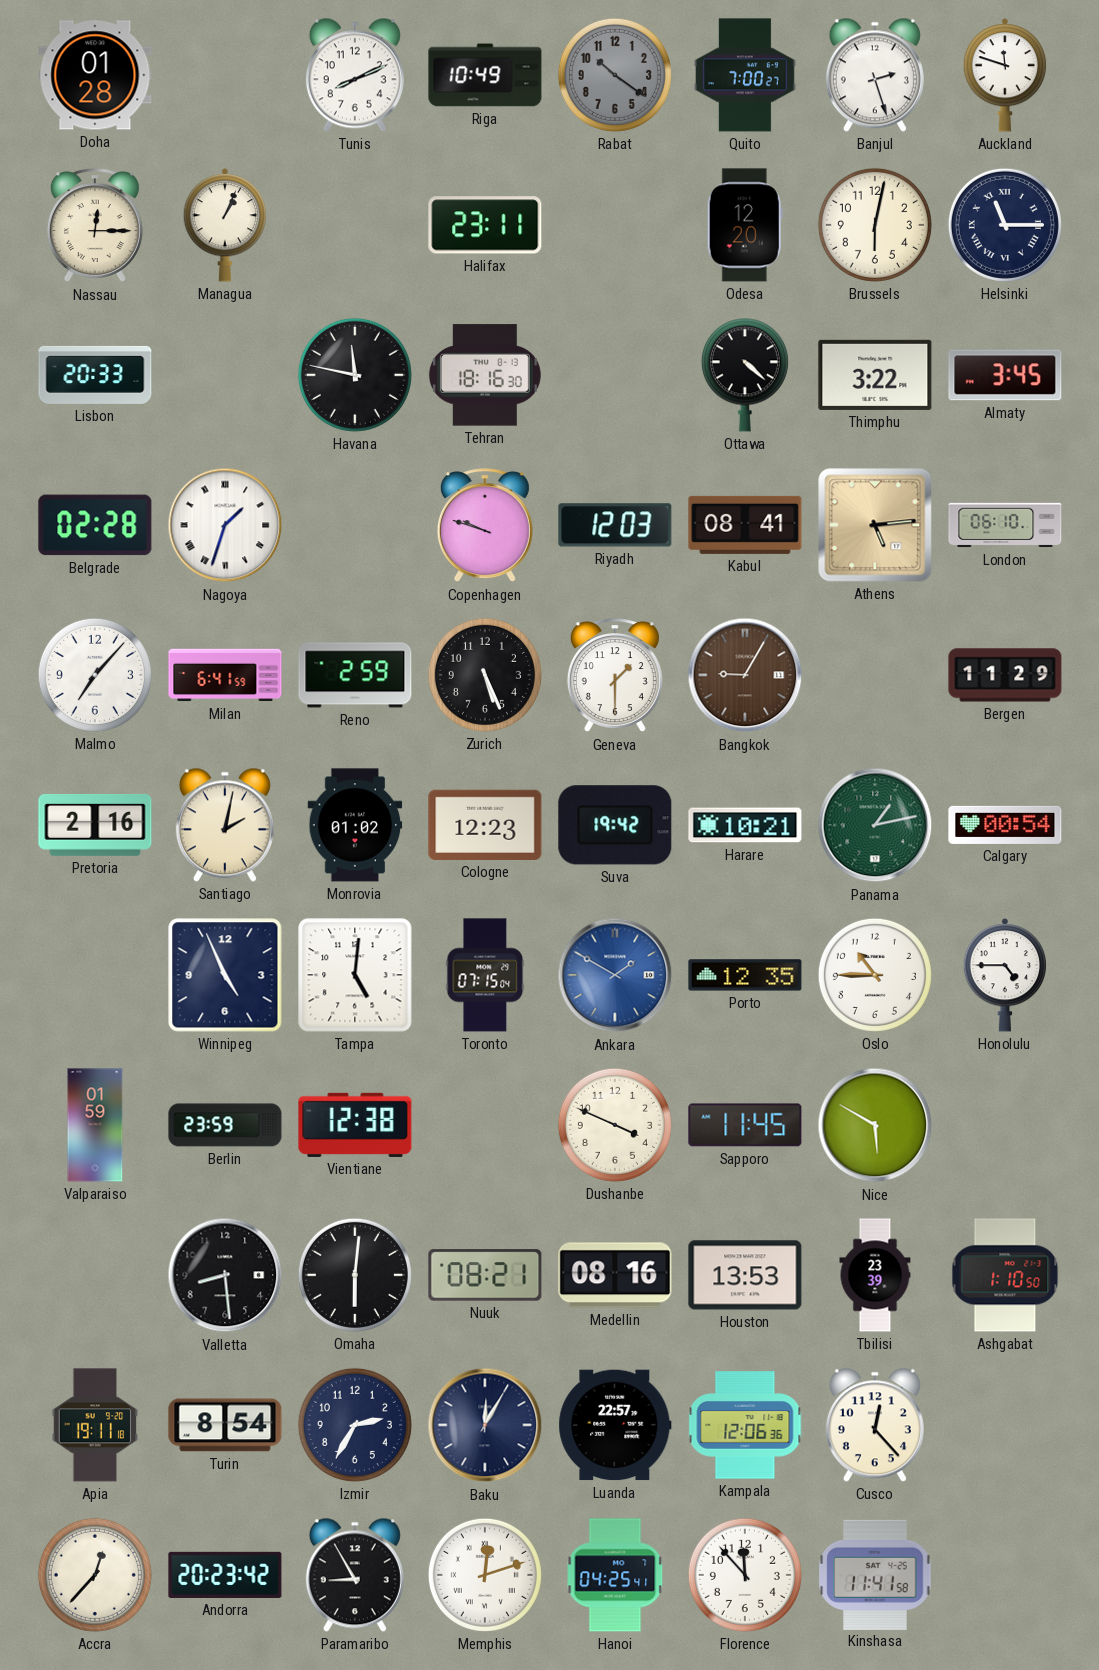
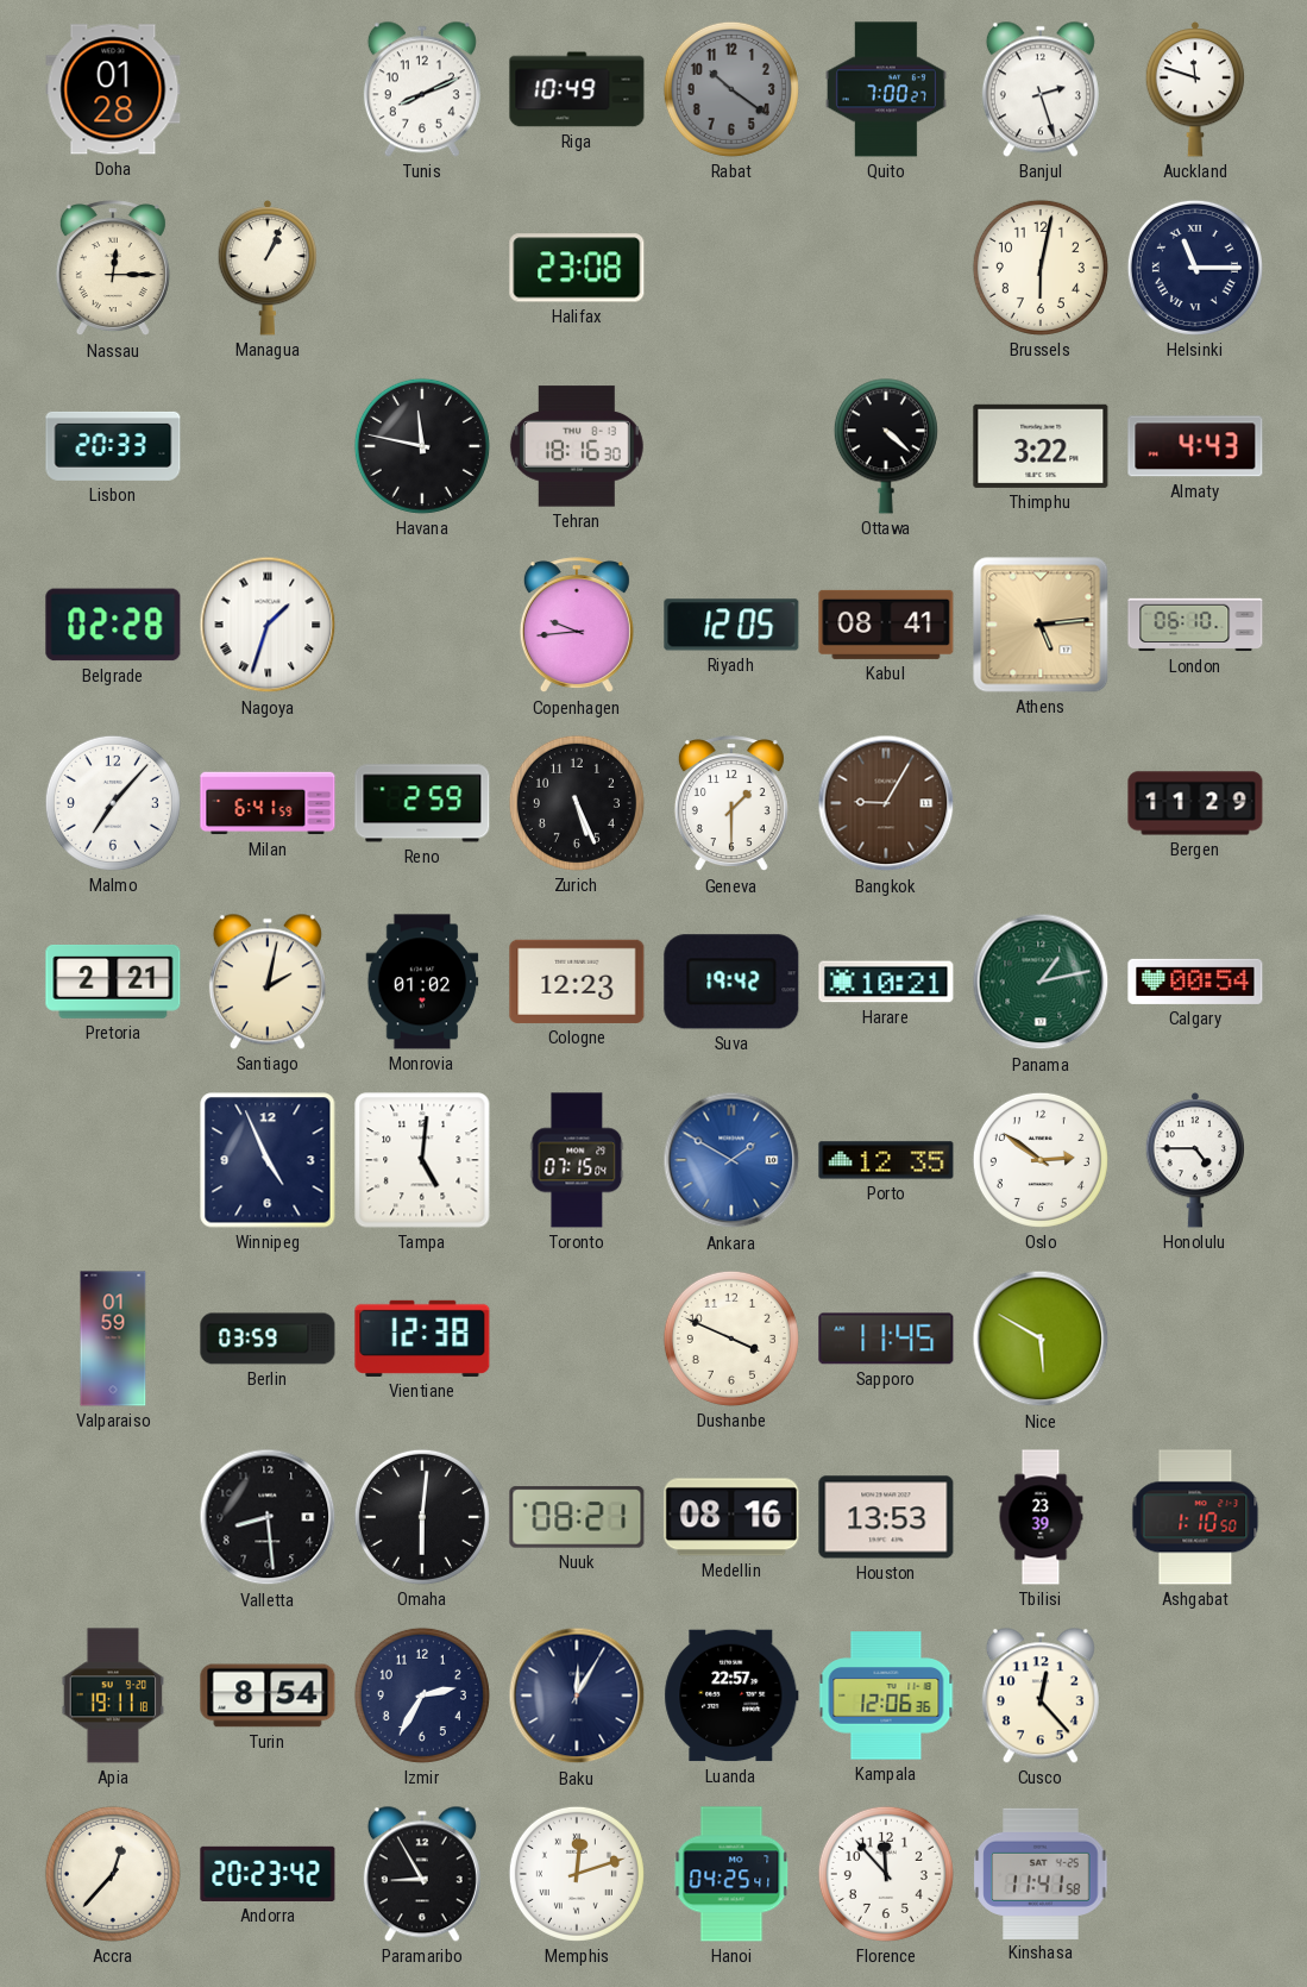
Halifax: 23:11 -> 23:08
Odesa: 12:20 -> none
Almaty: 3:45 -> 4:43
Copenhagen: 9:48 -> 9:44
Riyadh: 12:03 -> 12:05
Pretoria: 2:16 -> 2:21
Oslo: 10:45 -> 2:51
Berlin: 23:59 -> 03:59
